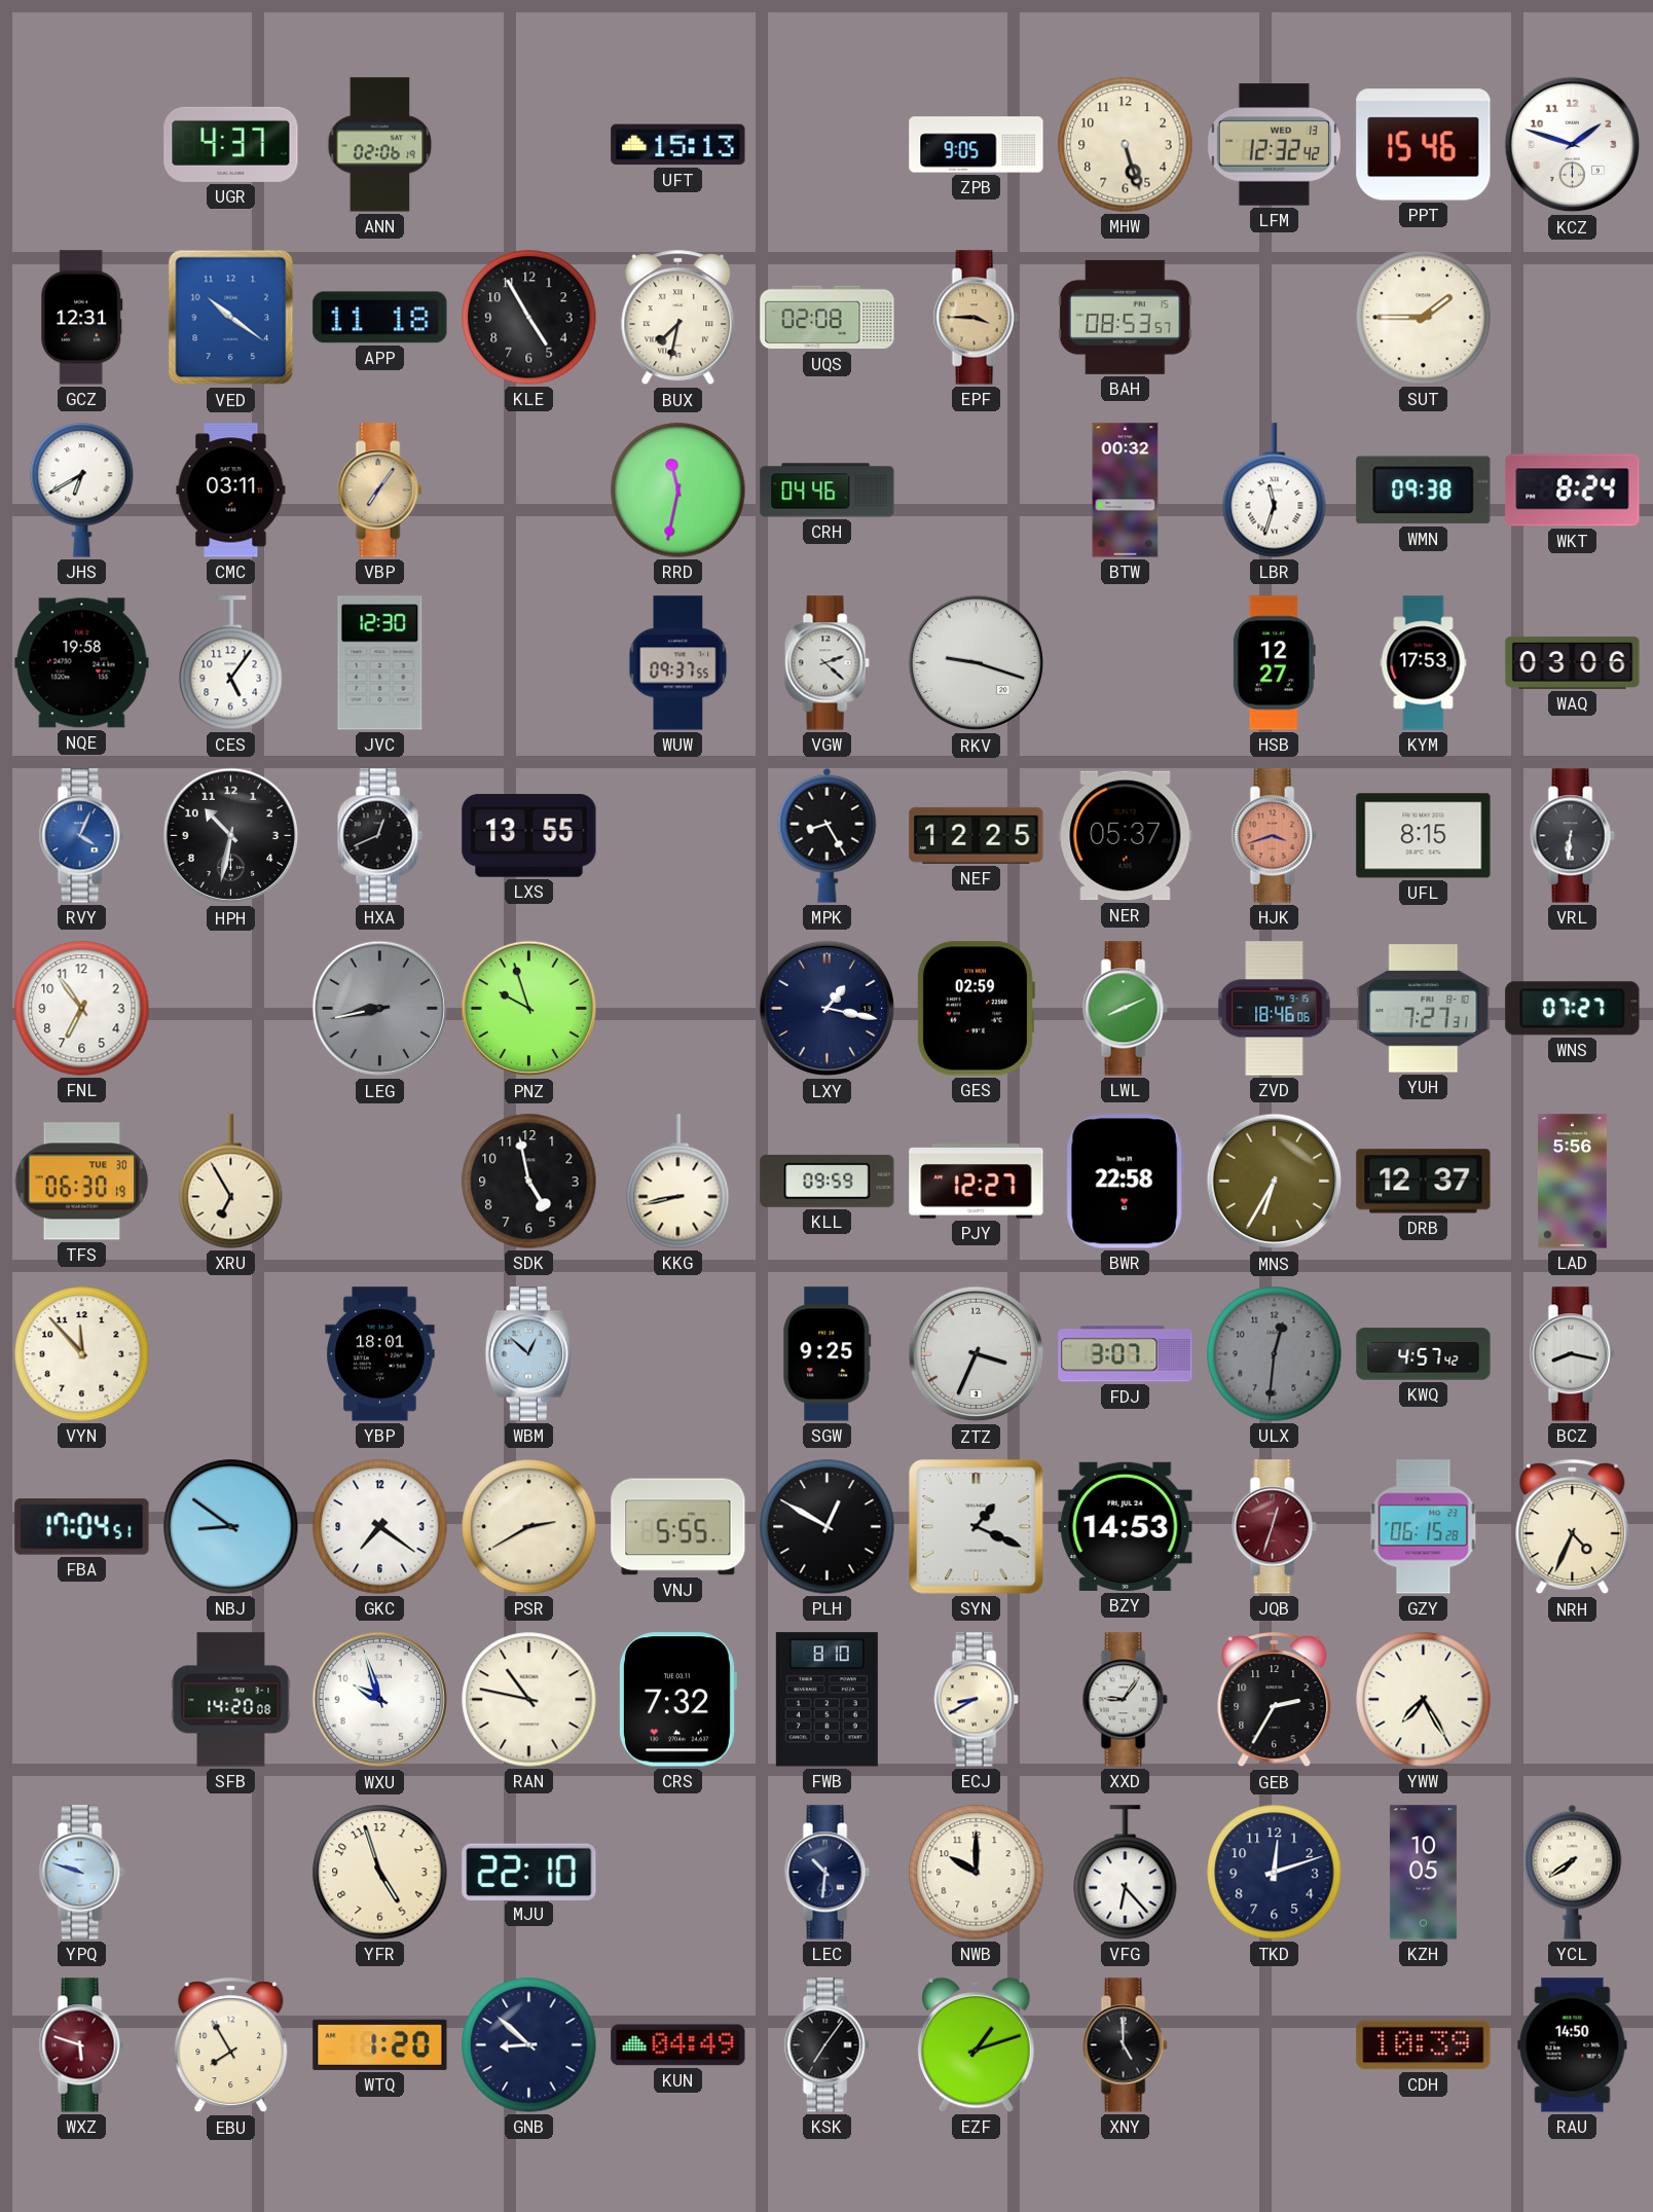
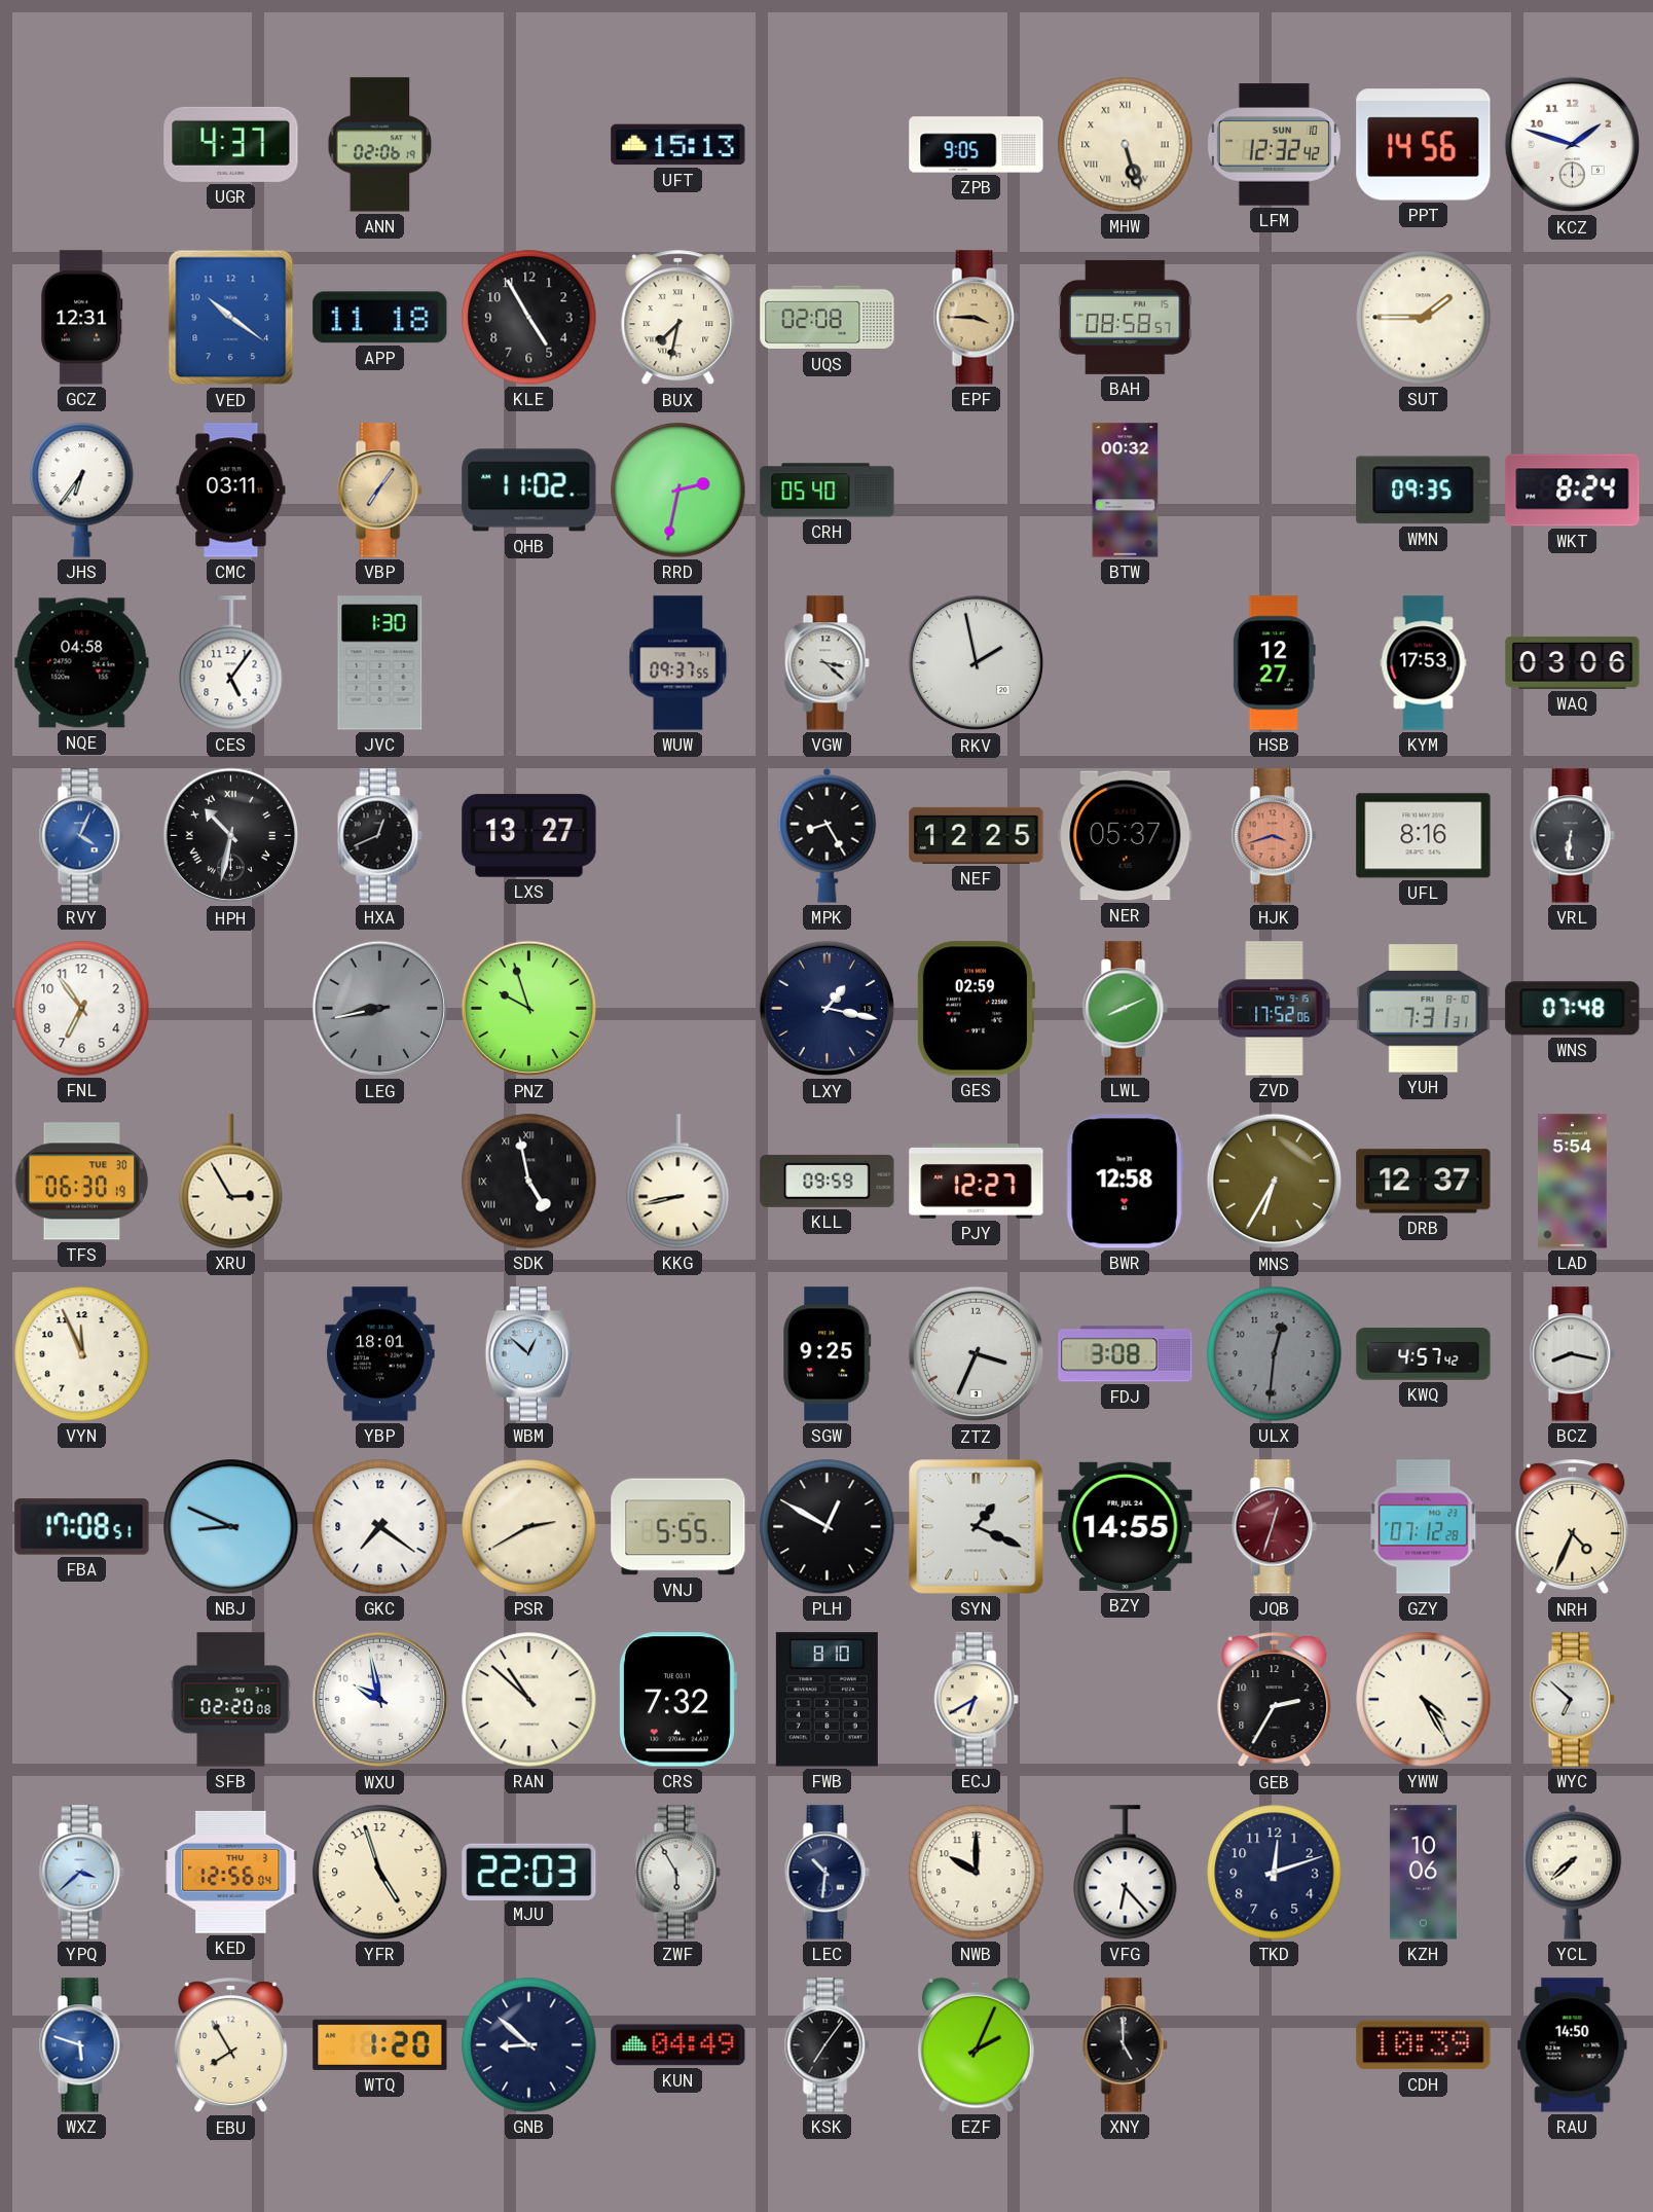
MHW numerals: Arabic -> Roman
LFM date: WED 13 -> SUN 10
PPT: 15:46 -> 14:56
BAH: 08:53 -> 08:58
JHS: 6:40 -> 6:36
QHB: none -> 11:02
RRD: 11:32 -> 2:32
CRH: 04:46 -> 05:40
LBR: 11:33 -> none
WMN: 09:38 -> 09:35
NQE: 19:58 -> 04:58
JVC: 12:30 -> 1:30
VGW: 2:22 -> 3:22
RKV: 9:18 -> 1:58
HPH numerals: Arabic -> Roman
LXS: 13:55 -> 13:27
UFL: 8:15 -> 8:16
ZVD: 18:46 -> 17:52
YUH: 7:27 -> 7:31
WNS: 07:27 -> 07:48
XRU: 6:55 -> 2:55
SDK numerals: Arabic -> Roman
BWR: 22:58 -> 12:58
LAD: 5:56 -> 5:54
VYN: 11:53 -> 11:56
FDJ: 3:07 -> 3:08
FBA: 17:04 -> 17:08
NBJ: 8:51 -> 8:49
BZY: 14:53 -> 14:55
GZY: 06:15 -> 07:12
SFB: 14:20 -> 02:20
WXU: 9:57 -> 9:58
RAN: 10:47 -> 10:52
ECJ: 8:40 -> 6:40
XXD: 9:06 -> none
YWW: 7:25 -> 4:25
WYC: none -> 6:52
YPQ: 9:48 -> 3:38
KED: none -> 12:56
MJU: 22:10 -> 22:03
ZWF: none -> 5:55
KZH: 10:05 -> 10:06
YCL: 7:39 -> 7:38
WXZ dial: burgundy -> blue
EZF: 1:12 -> 2:04
